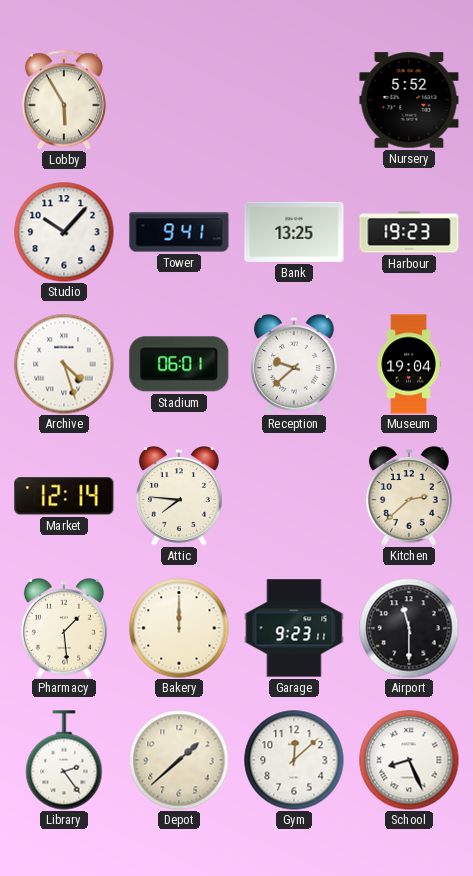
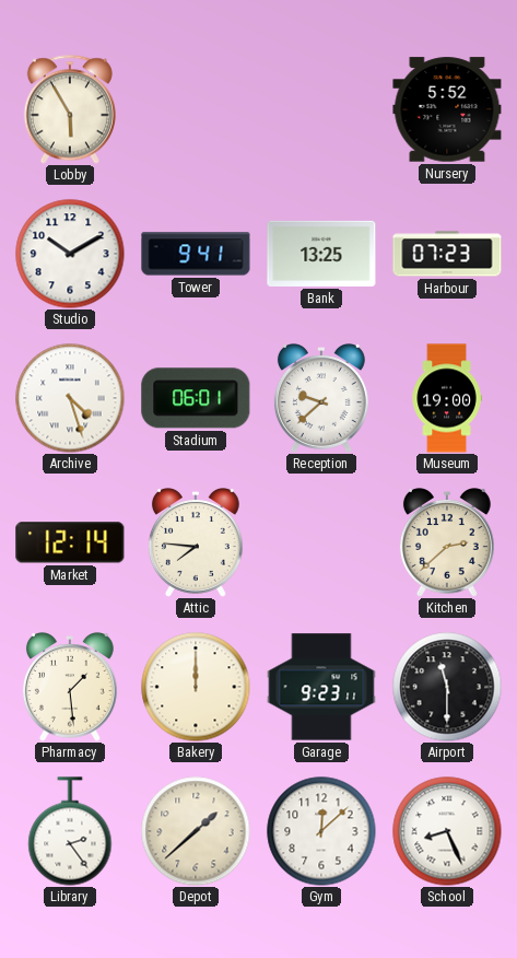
Studio: 10:07 -> 10:10
Harbour: 19:23 -> 07:23
Museum: 19:04 -> 19:00
